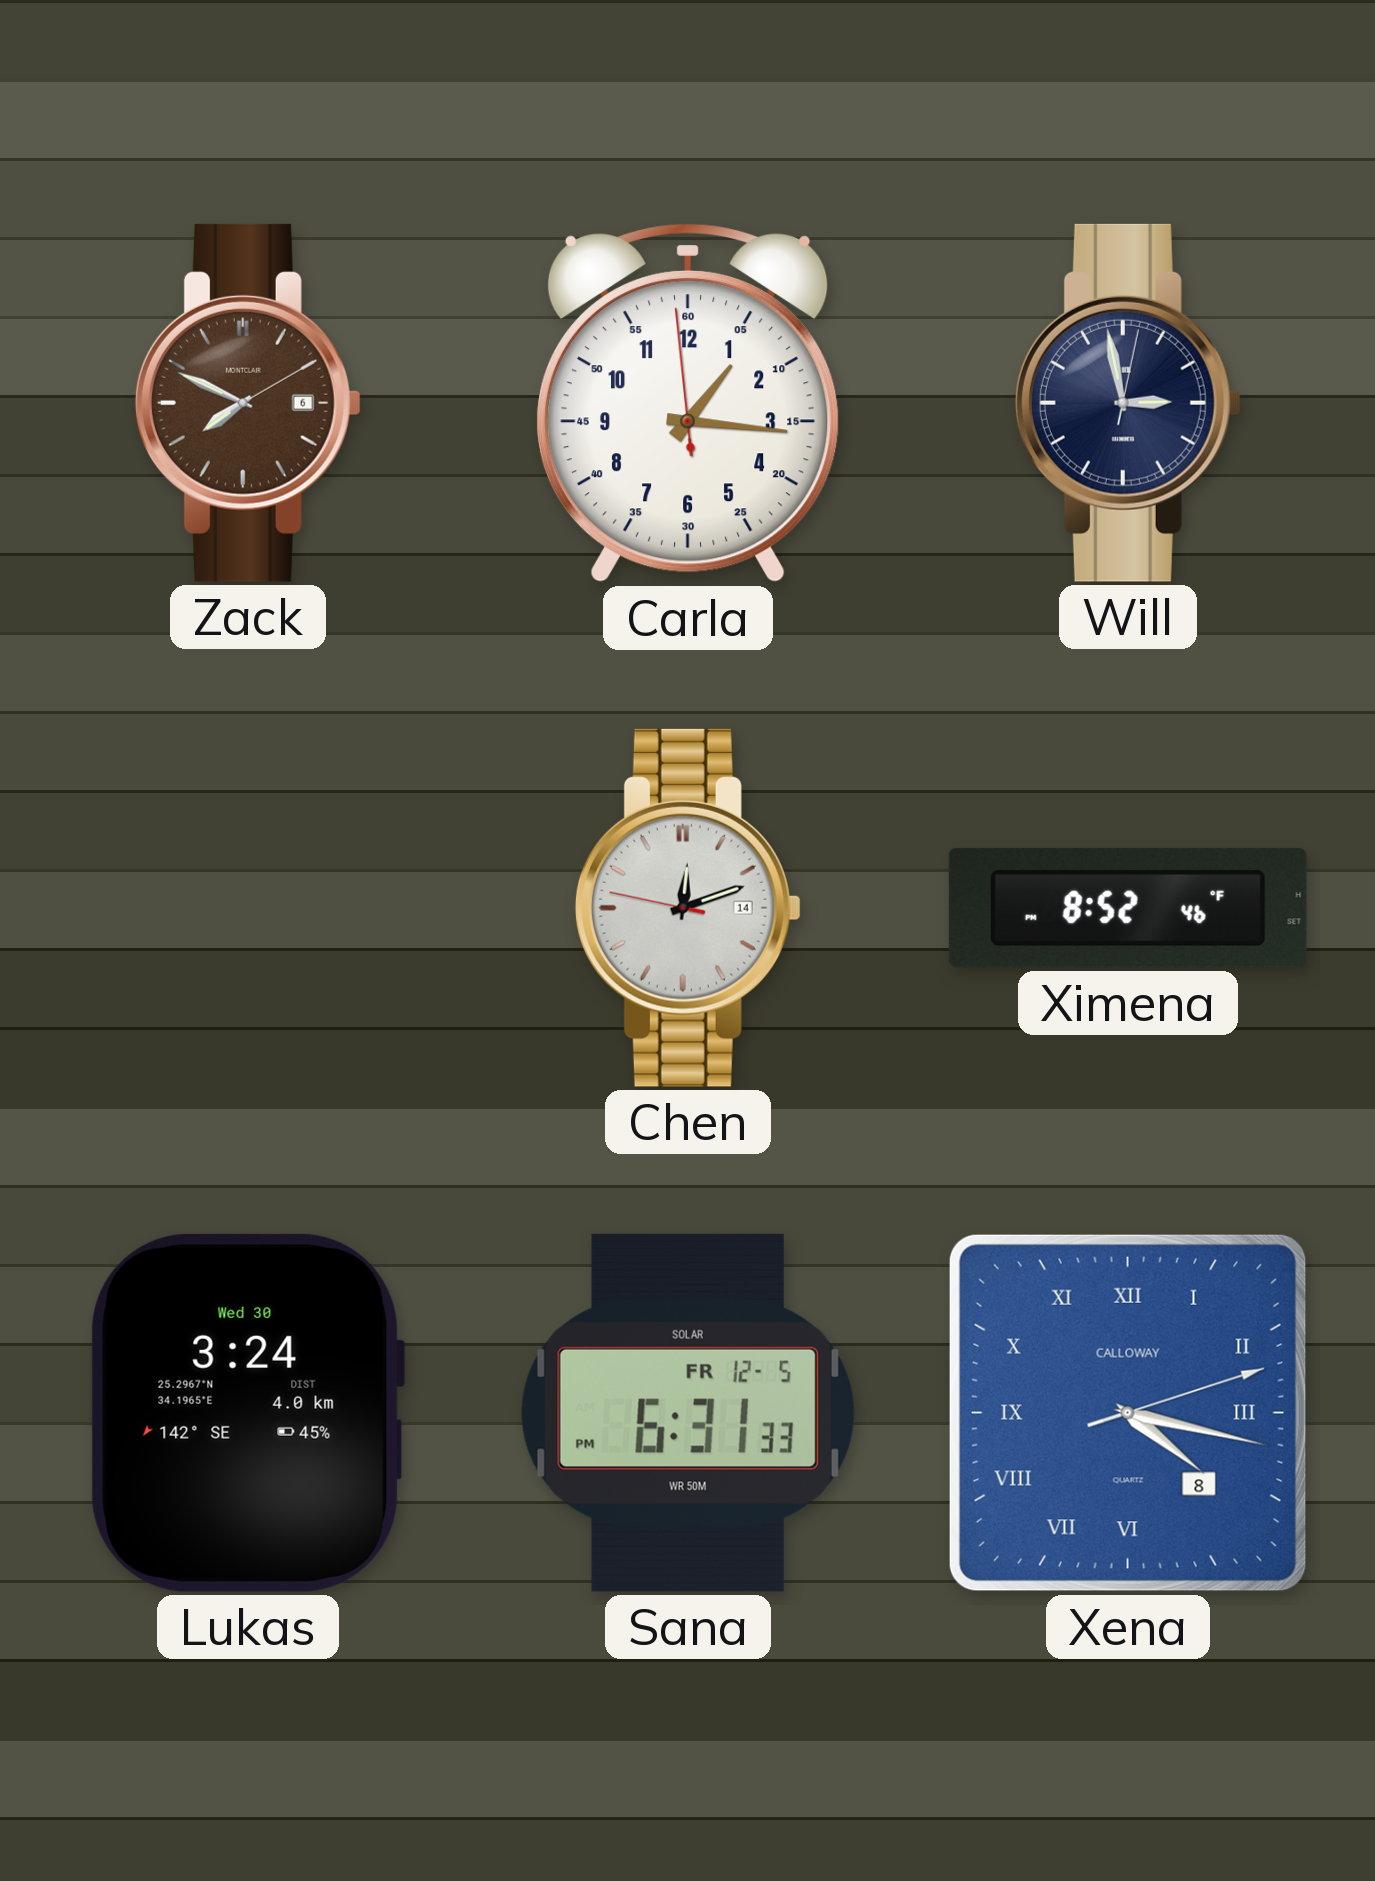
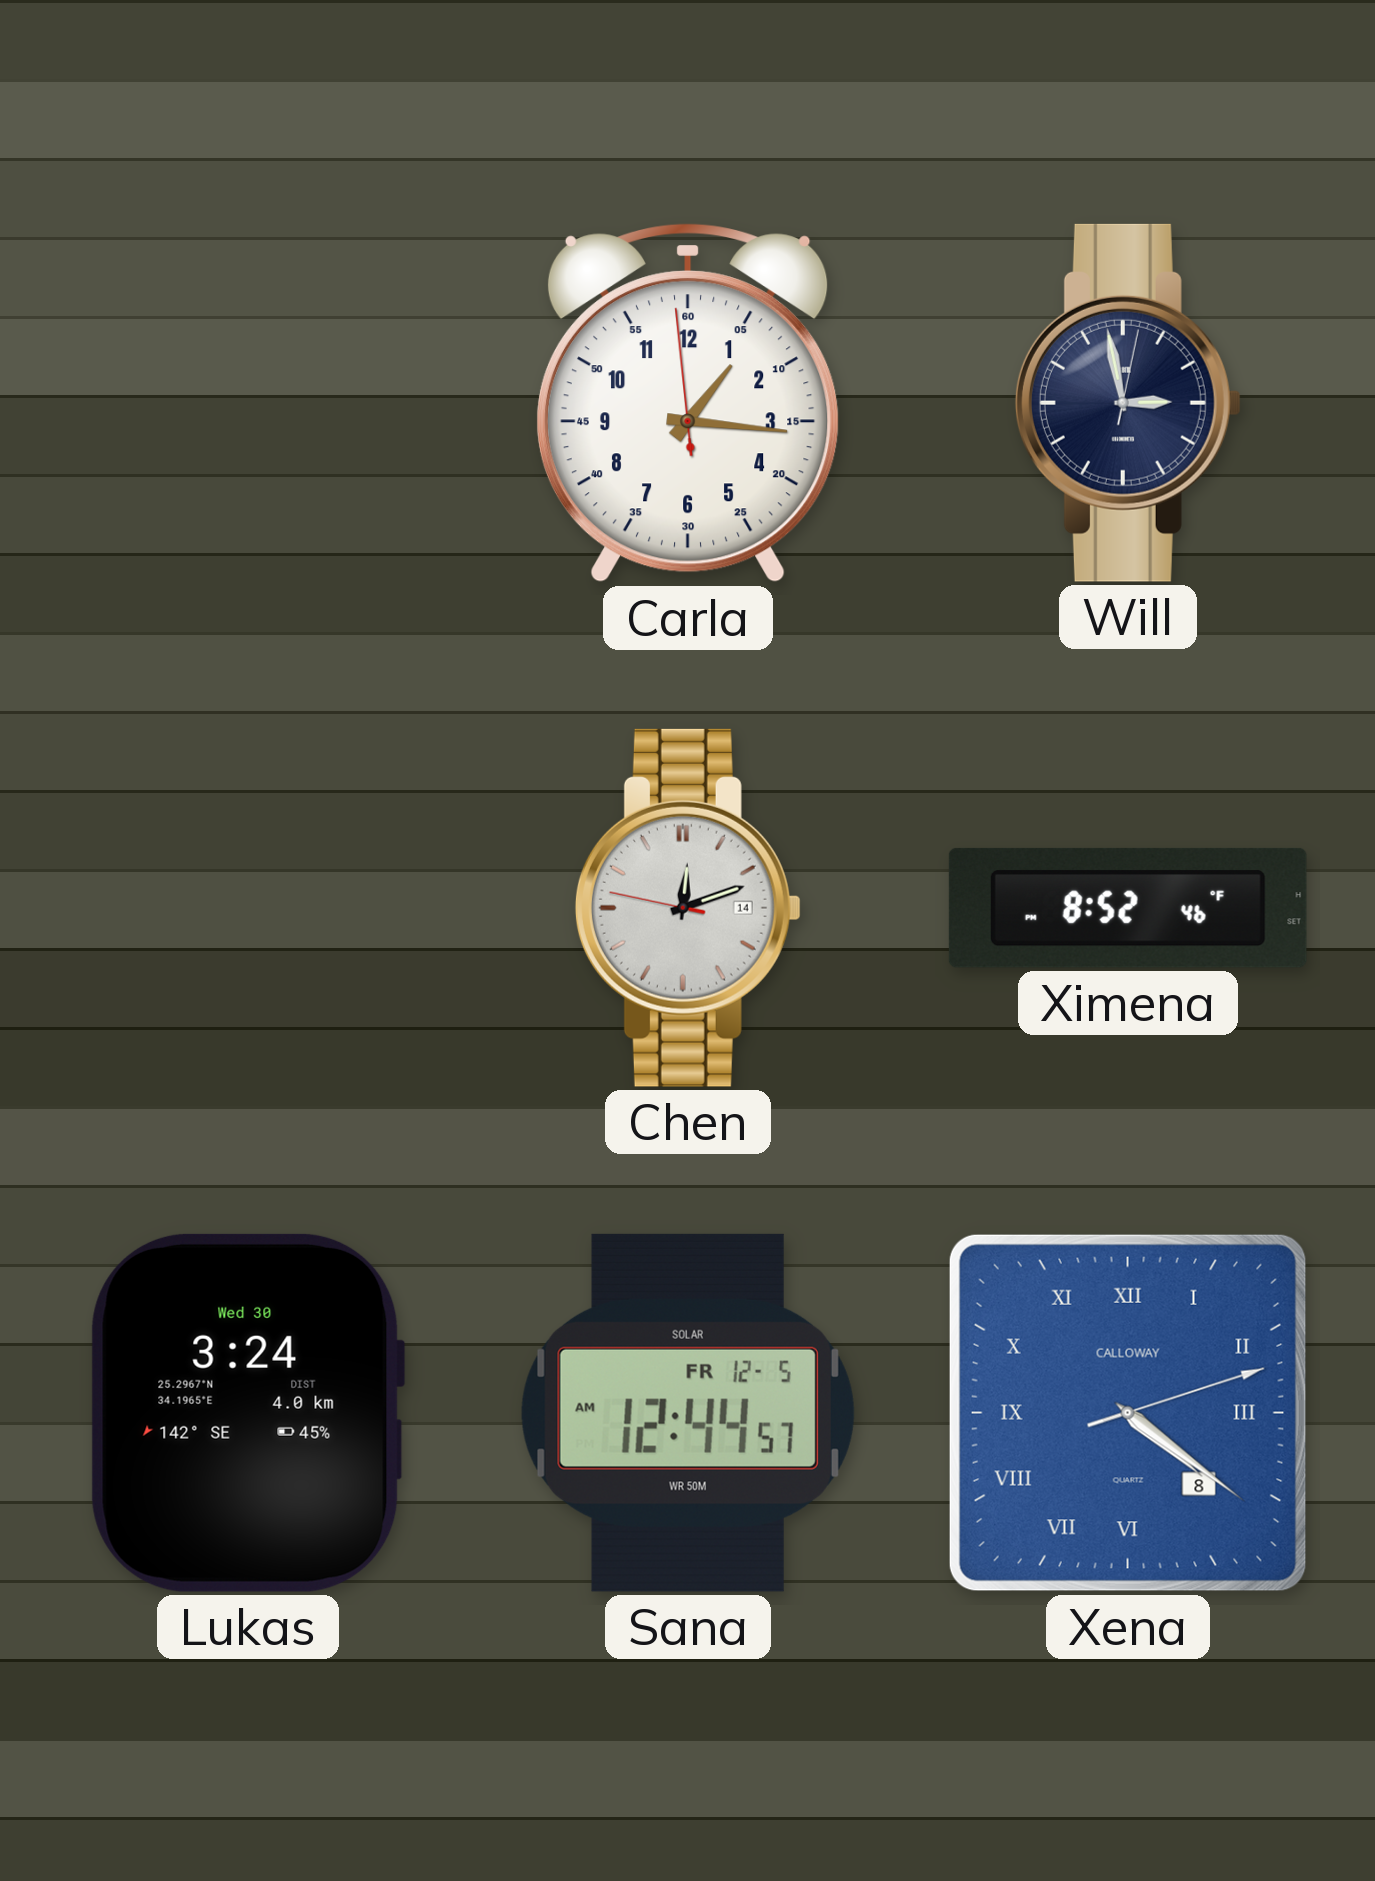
Zack: 7:49 -> none
Sana: 6:31 -> 12:44
Xena: 4:17 -> 4:21
